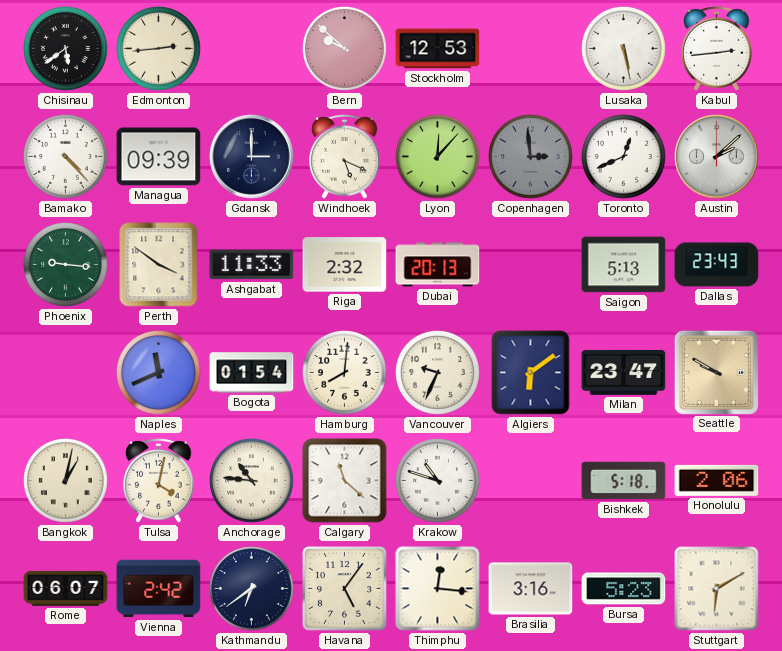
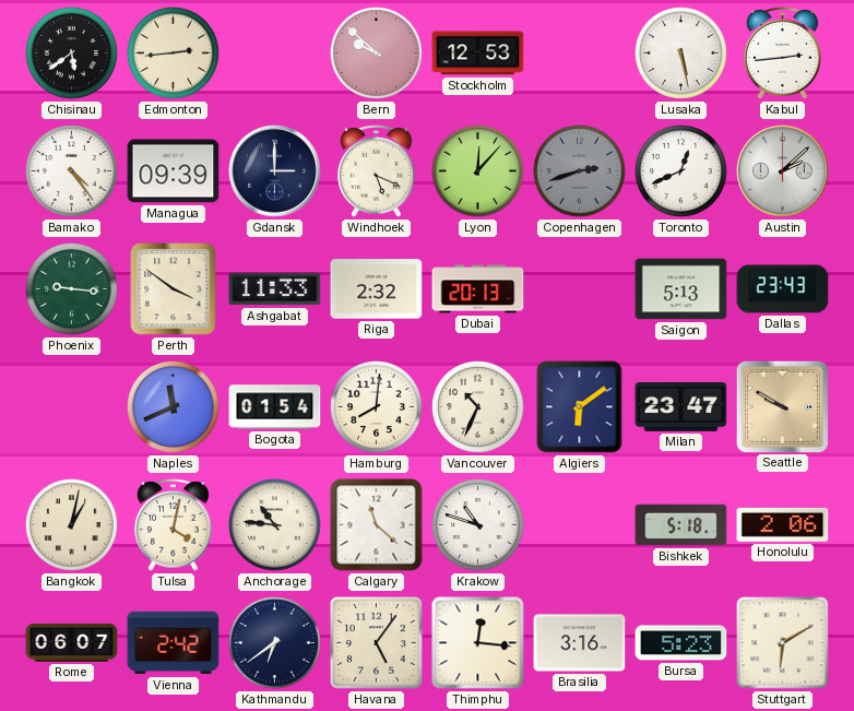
Bamako: 4:23 -> 4:24
Copenhagen: 2:59 -> 2:42
Vancouver: 9:34 -> 10:34
